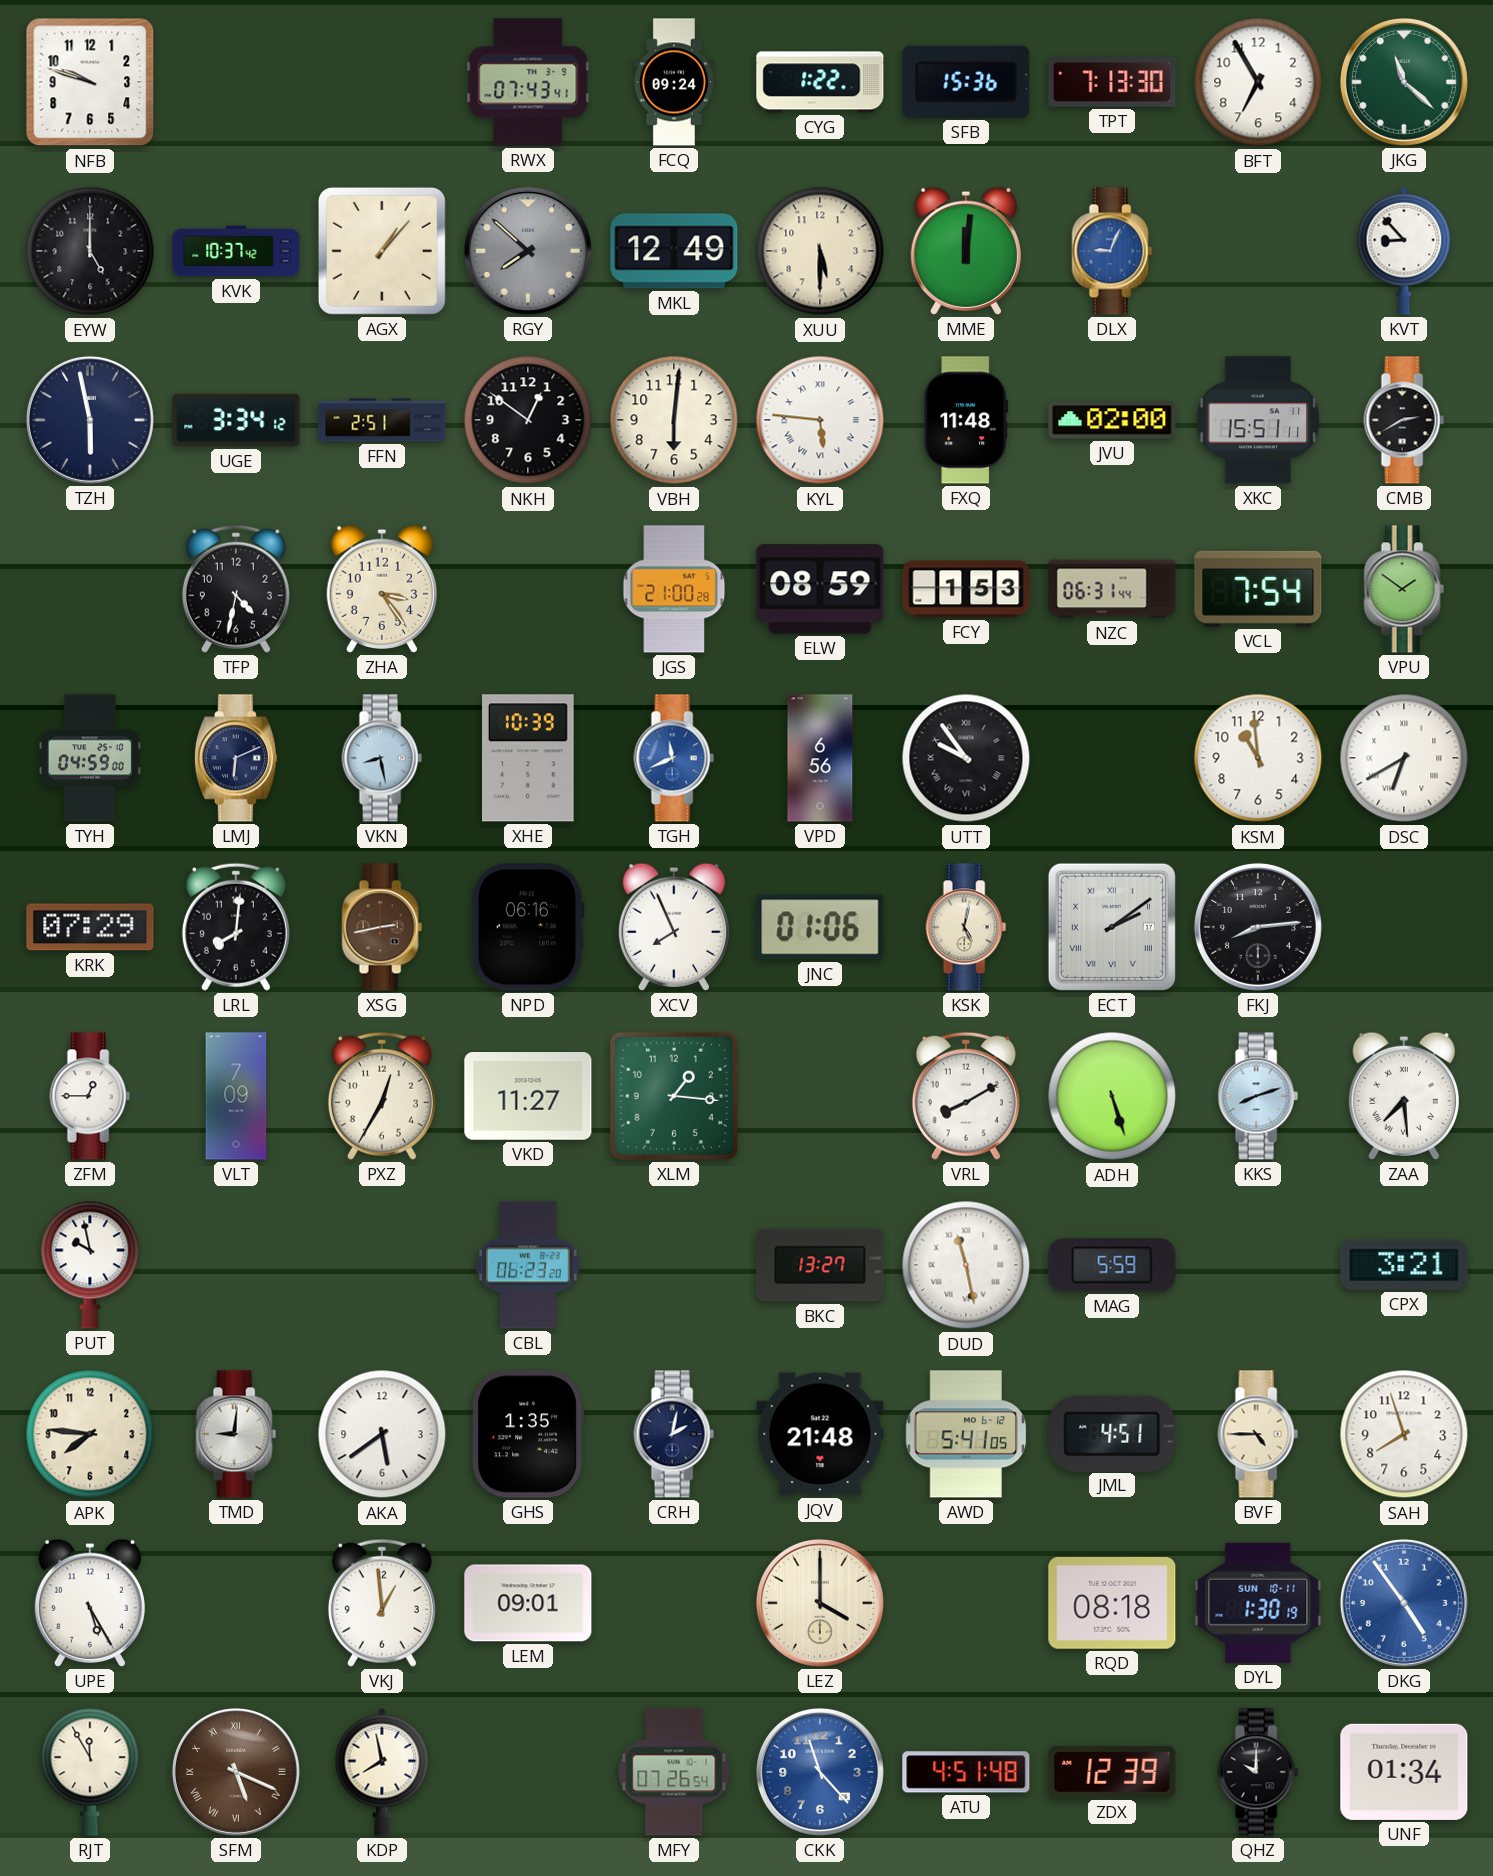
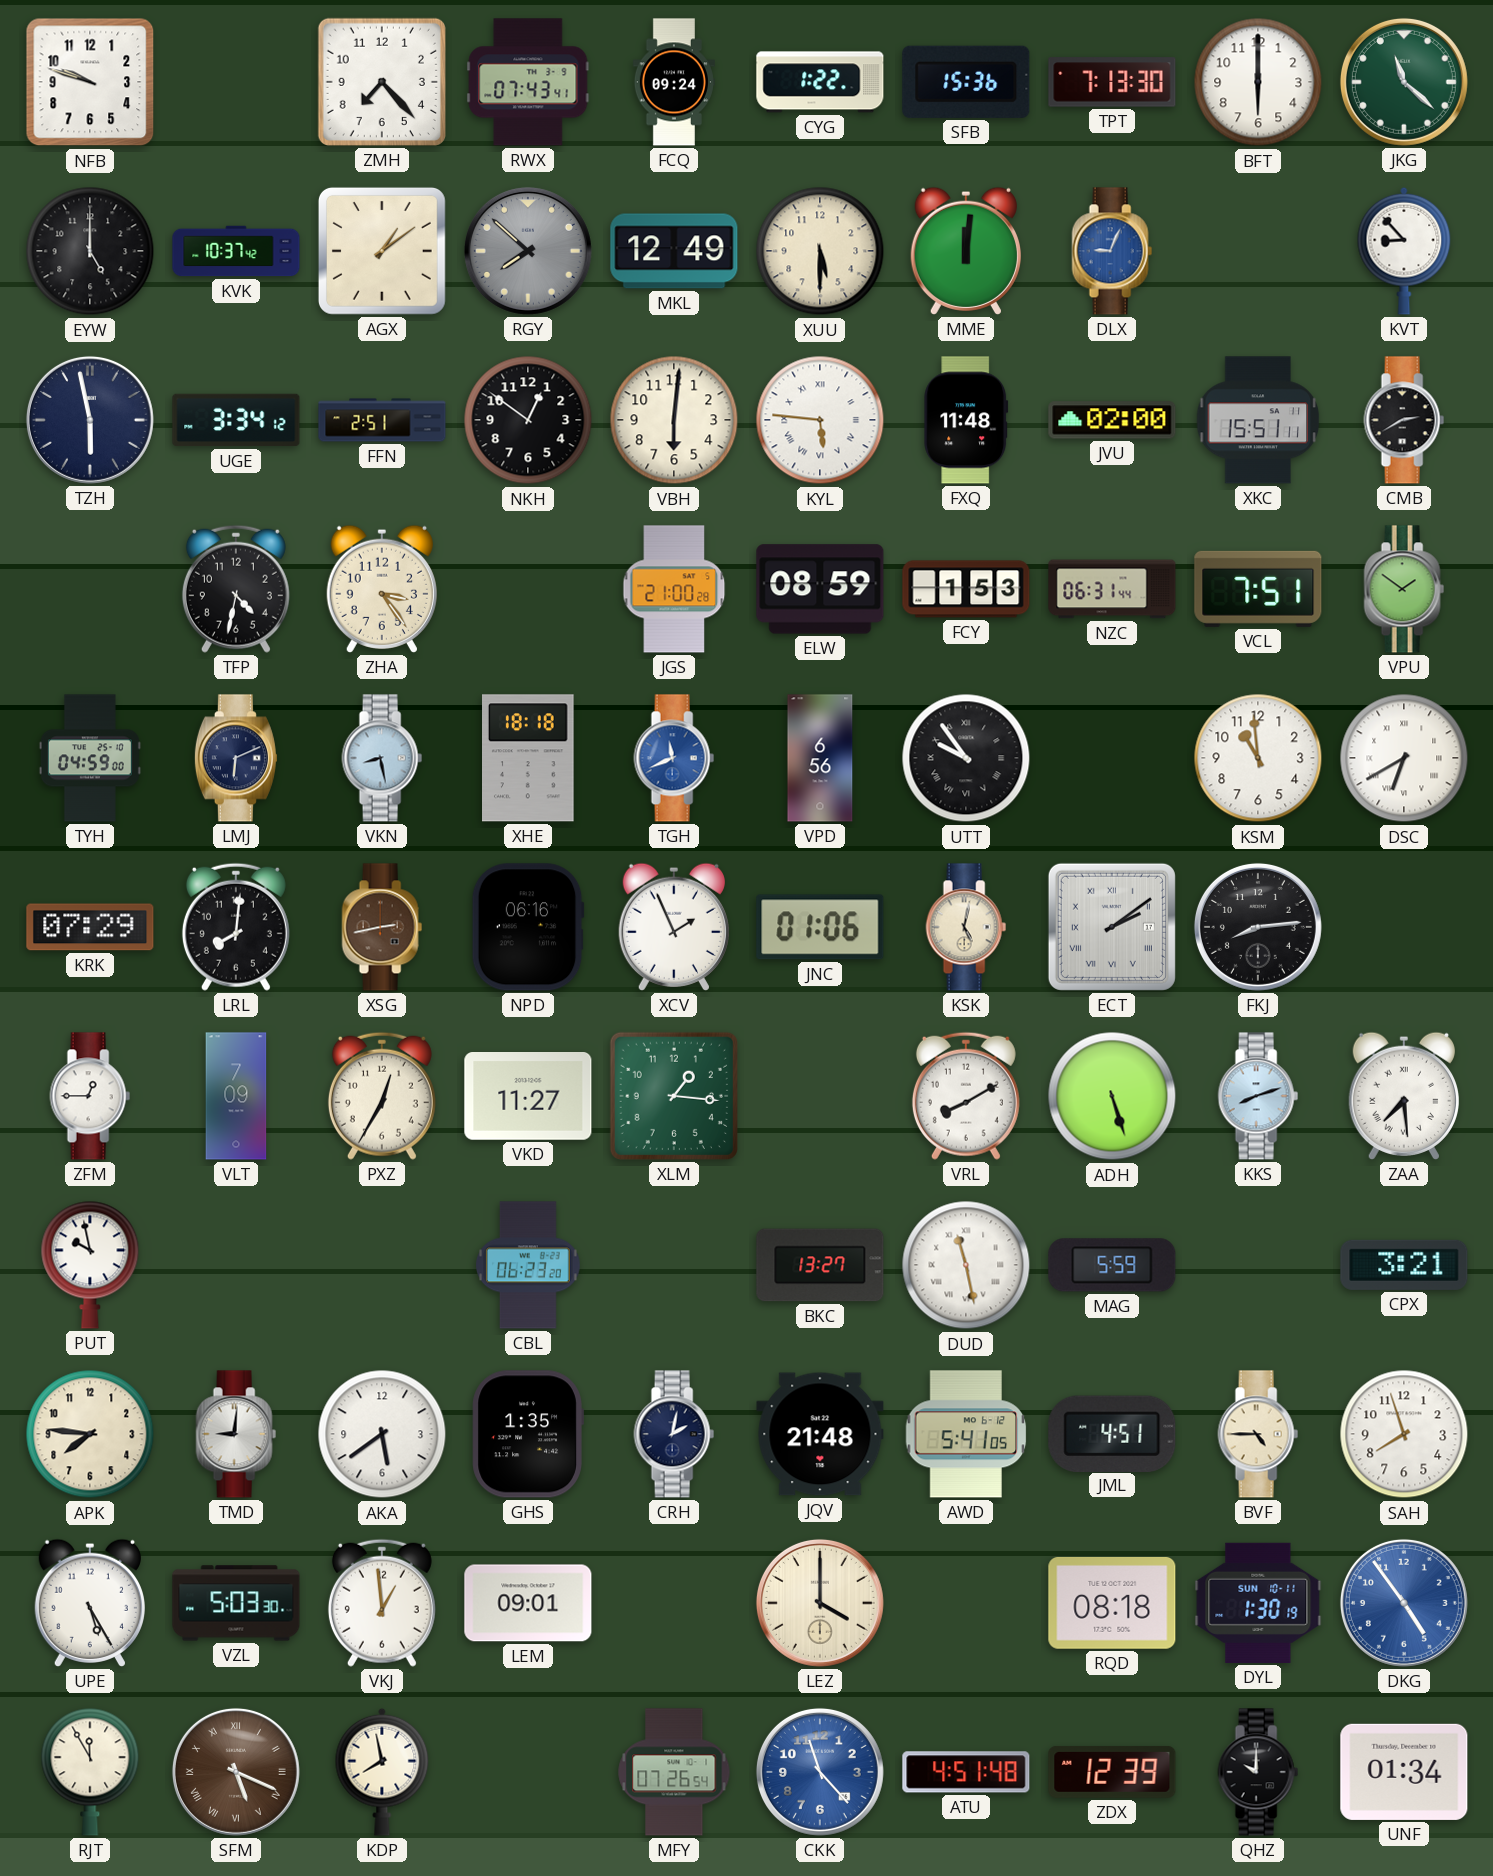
ZMH: none -> 7:23
BFT: 6:55 -> 6:00
AGX: 1:07 -> 1:09
VCL: 7:54 -> 7:51
XHE: 10:39 -> 18:18
XCV: 7:56 -> 1:56
VZL: none -> 5:03
